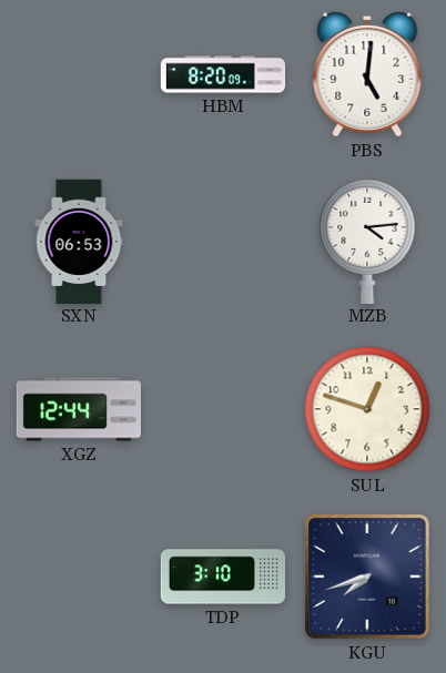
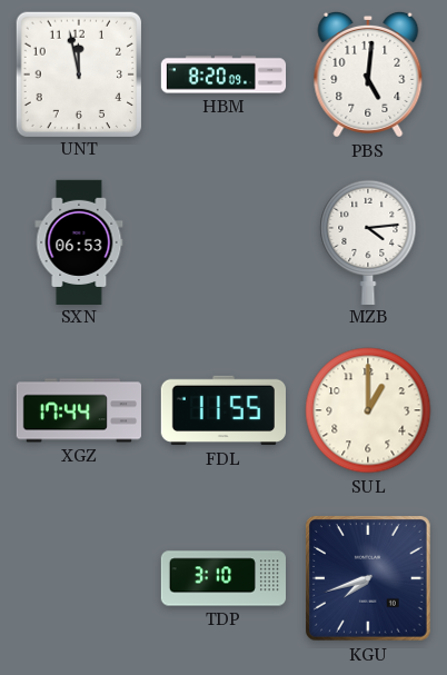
UNT: none -> 11:58
XGZ: 12:44 -> 17:44
FDL: none -> 11:55
SUL: 12:48 -> 1:00
